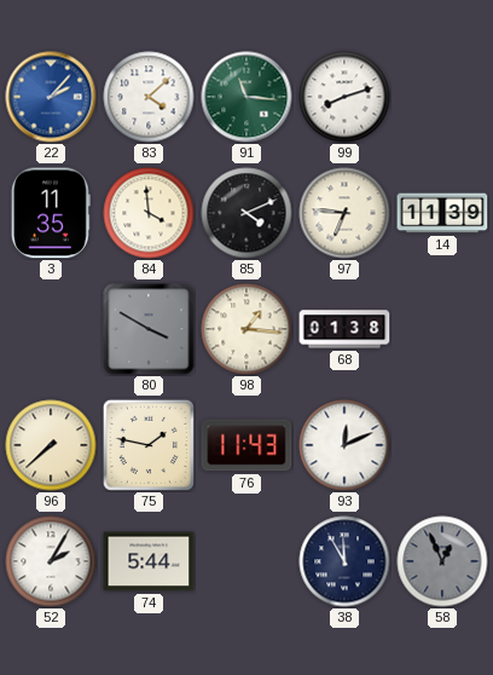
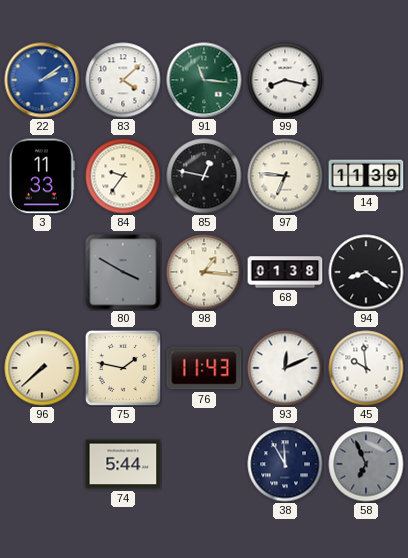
22: 2:07 -> 2:09
99: 8:12 -> 8:17
3: 11:35 -> 11:33
84: 3:59 -> 9:36
85: 4:11 -> 12:47
94: none -> 8:21
45: none -> 9:59
52: 2:05 -> none
58: 12:56 -> 6:56
